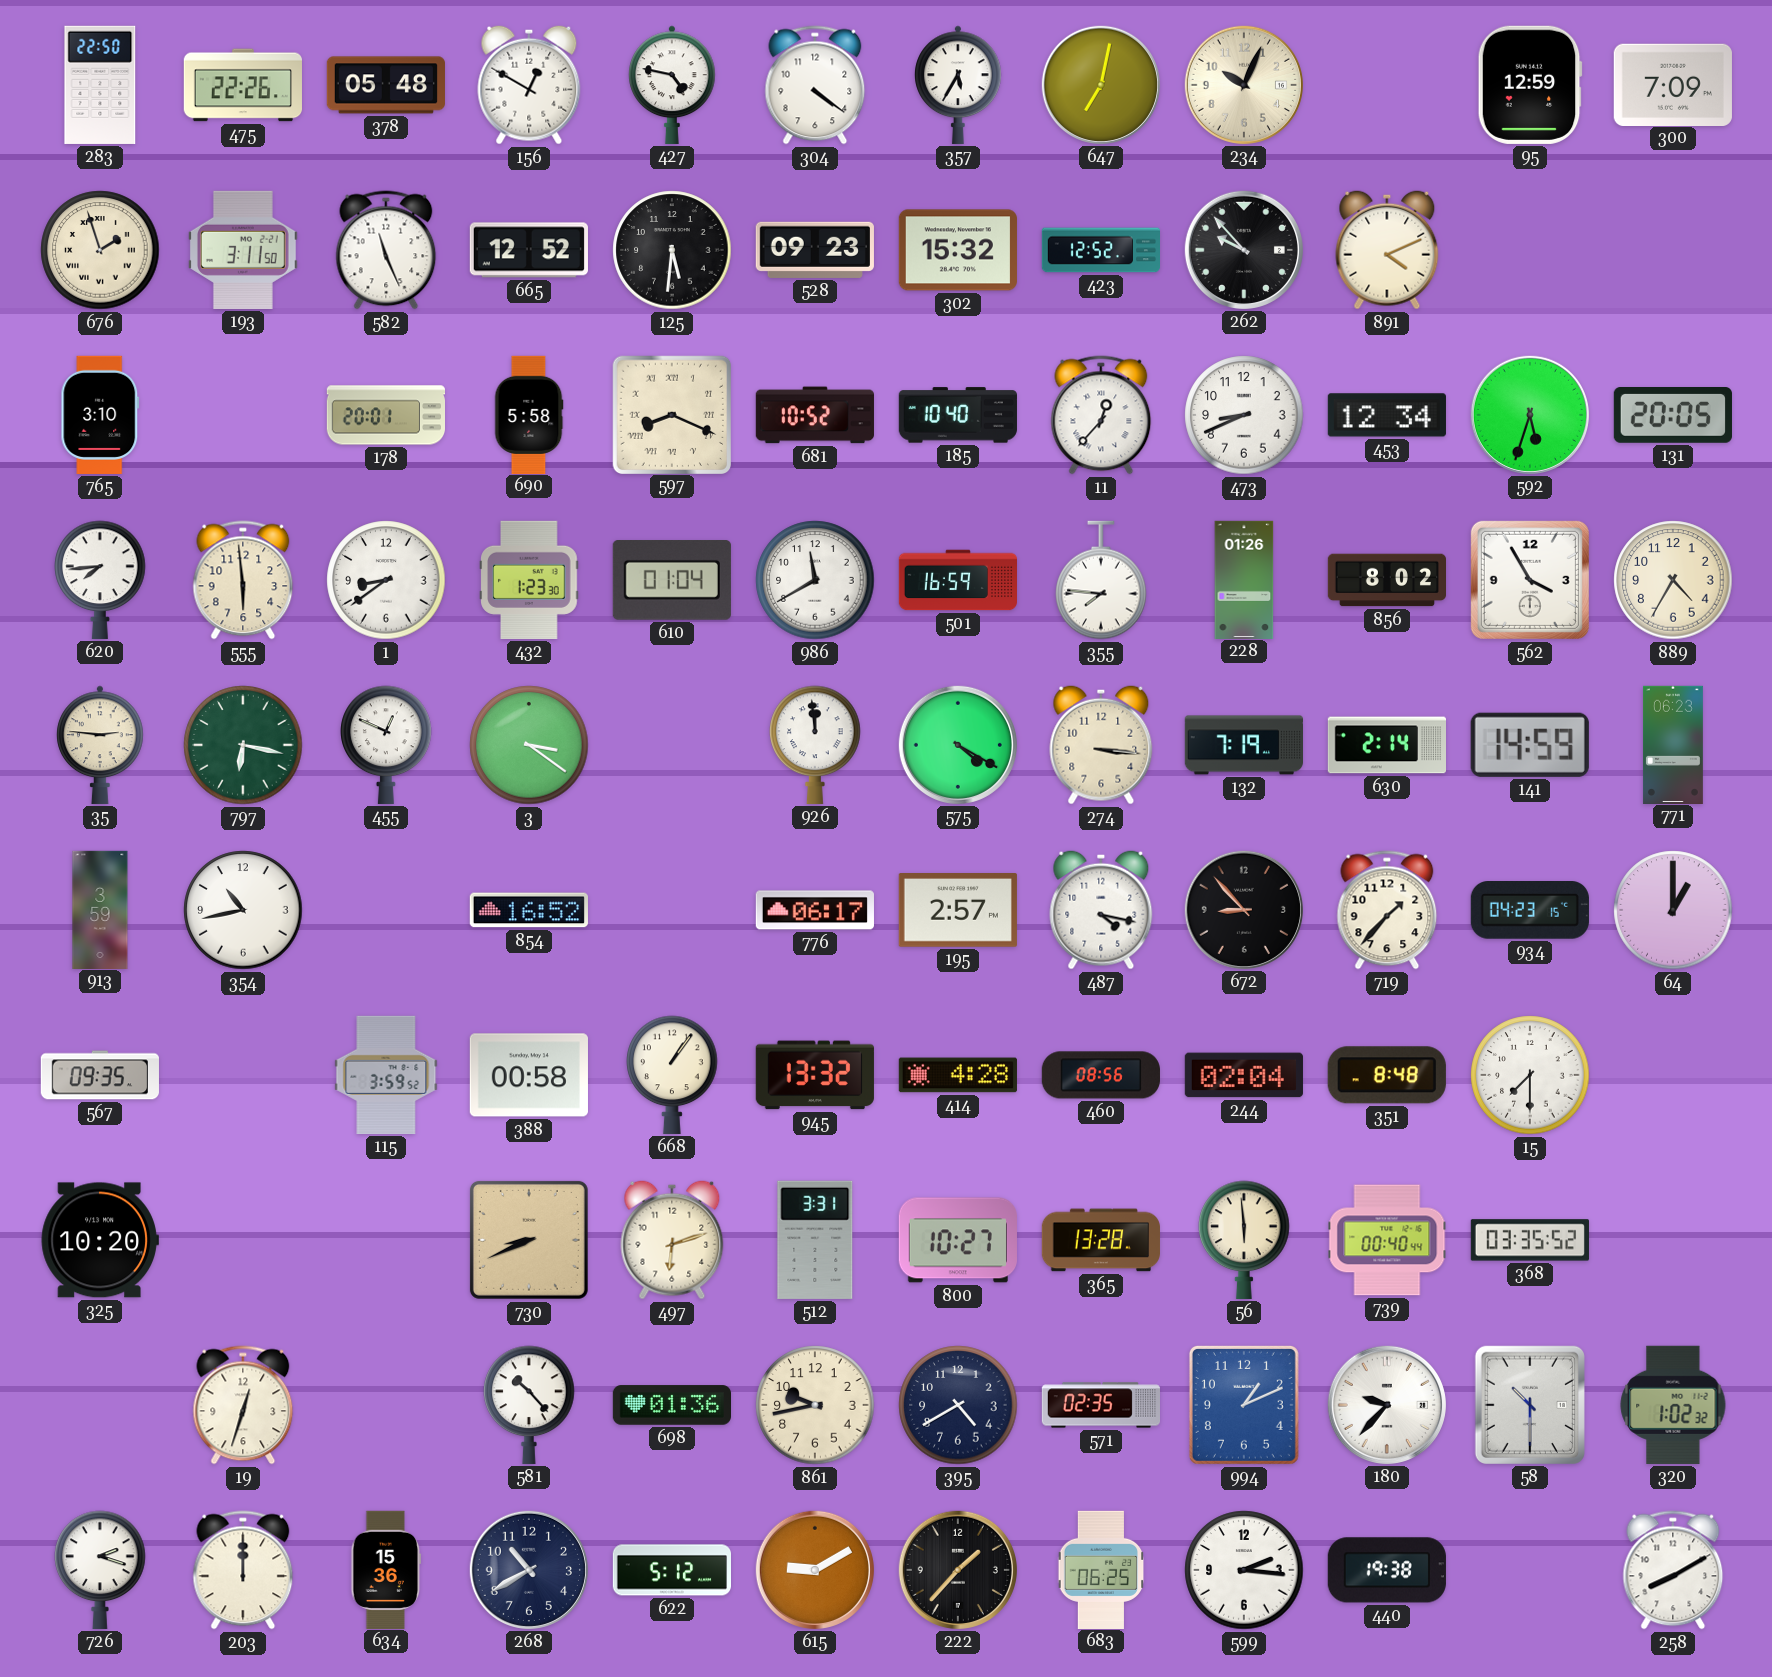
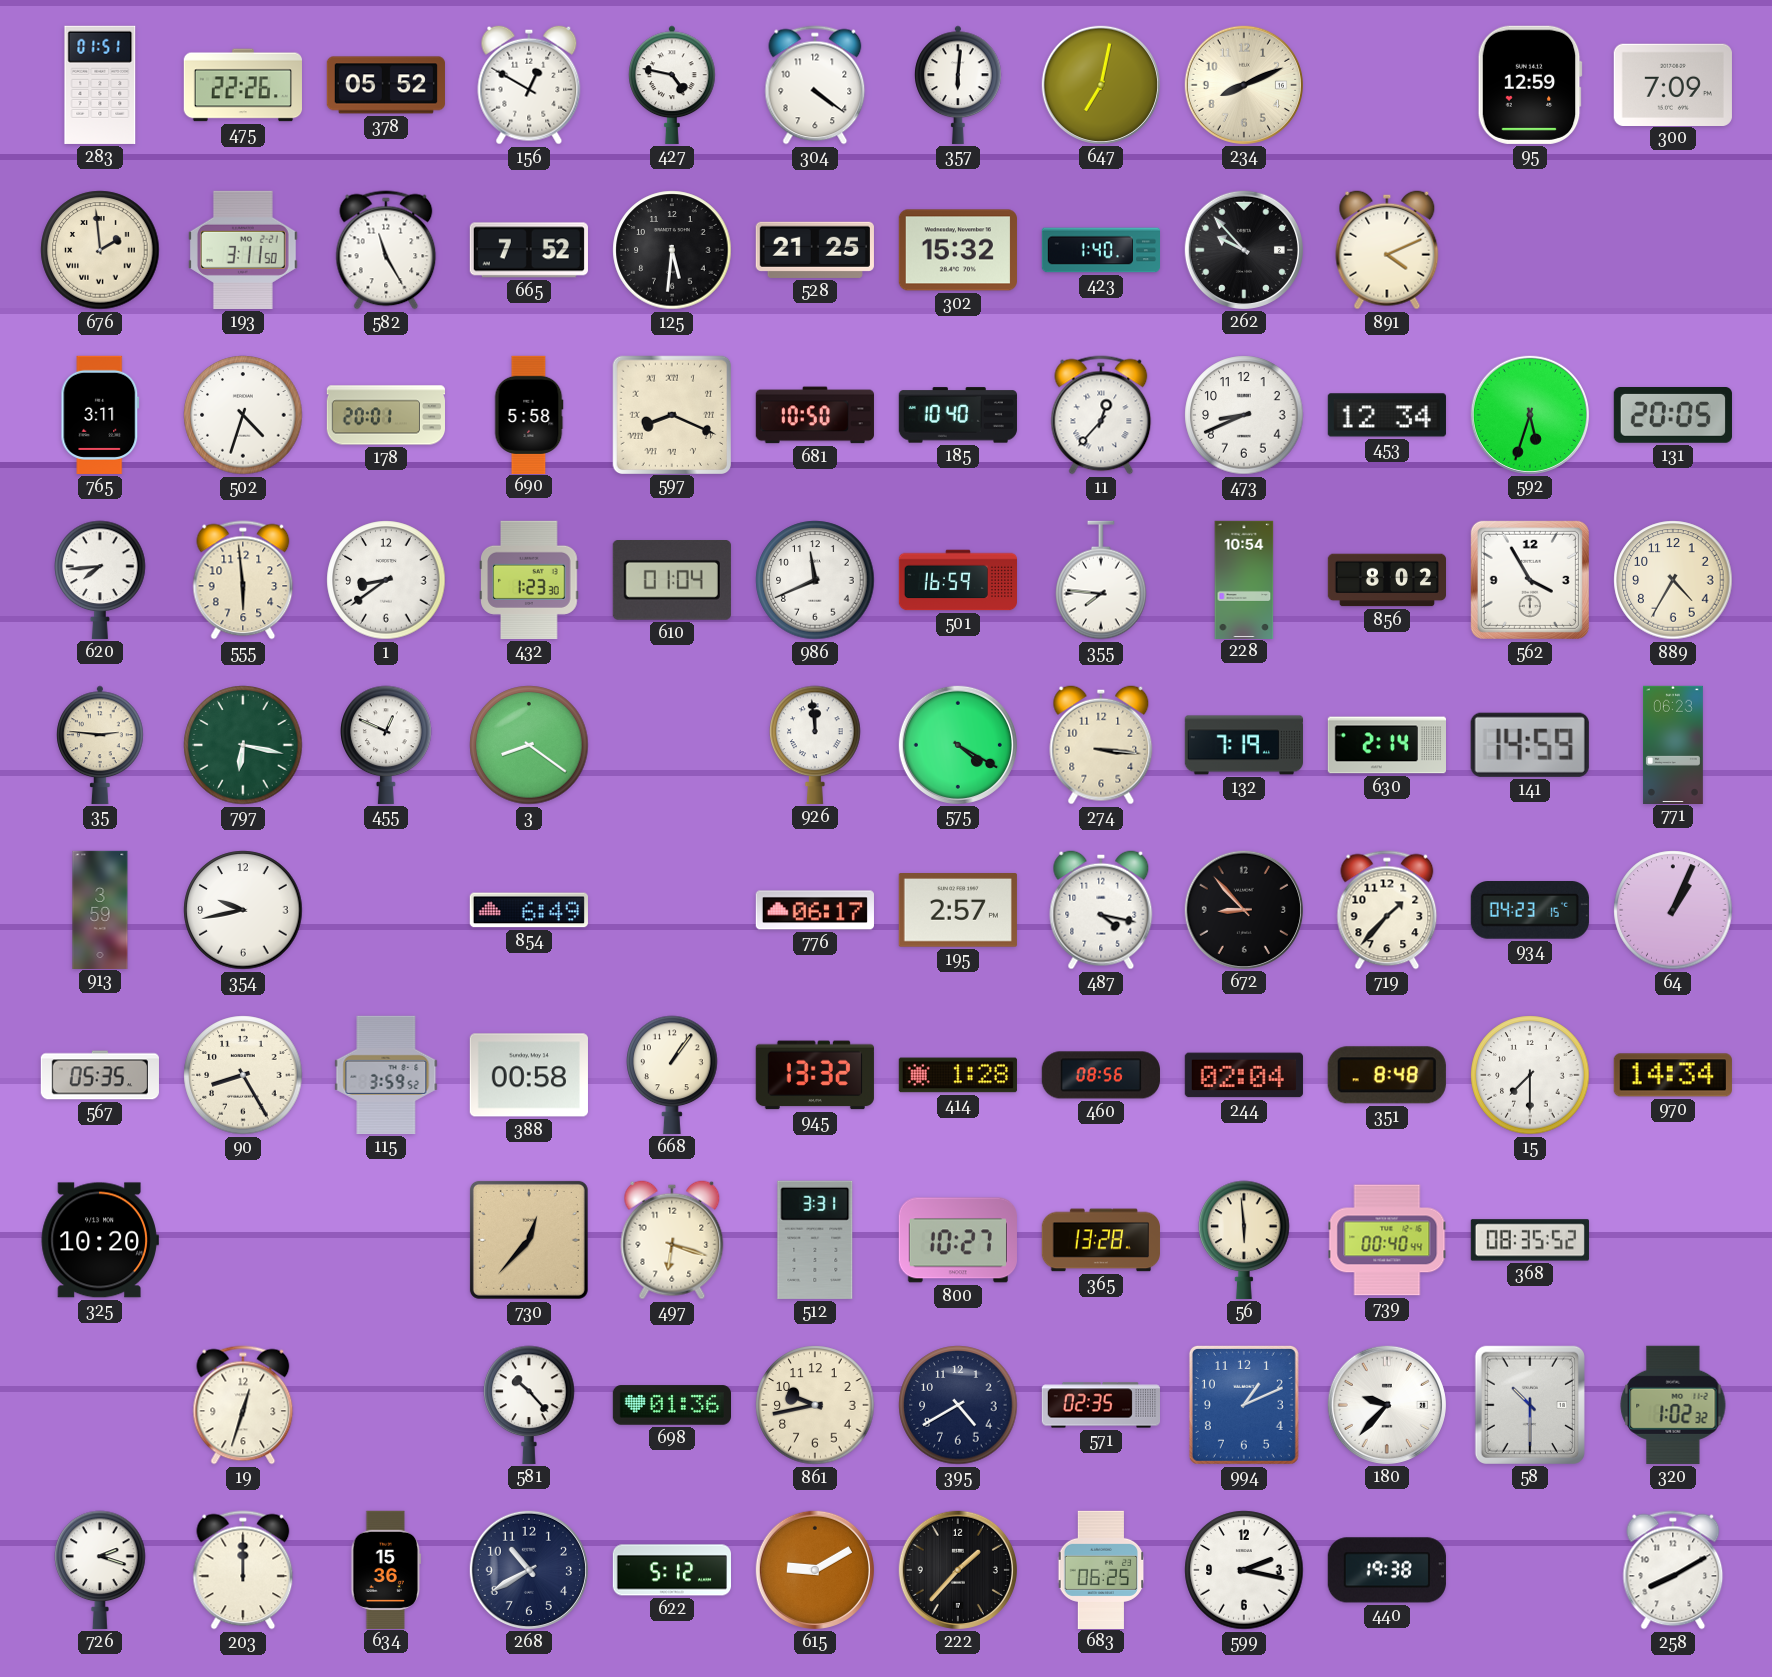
283: 22:50 -> 01:51
378: 05:48 -> 05:52
357: 5:35 -> 6:01
234: 10:04 -> 8:11
676: 1:57 -> 1:59
582: 11:26 -> 11:25
665: 12:52 -> 7:52
528: 09:23 -> 21:25
423: 12:52 -> 1:40
765: 3:10 -> 3:11
502: none -> 4:33
681: 10:52 -> 10:50
986: 11:40 -> 11:41
228: 01:26 -> 10:54
3: 3:21 -> 8:21
354: 10:43 -> 9:43
854: 16:52 -> 6:49
64: 1:00 -> 1:04
567: 09:35 -> 05:35
90: none -> 8:25
414: 4:28 -> 1:28
970: none -> 14:34
730: 8:41 -> 12:37
497: 6:12 -> 6:18
368: 03:35 -> 08:35
599: 2:16 -> 2:17
